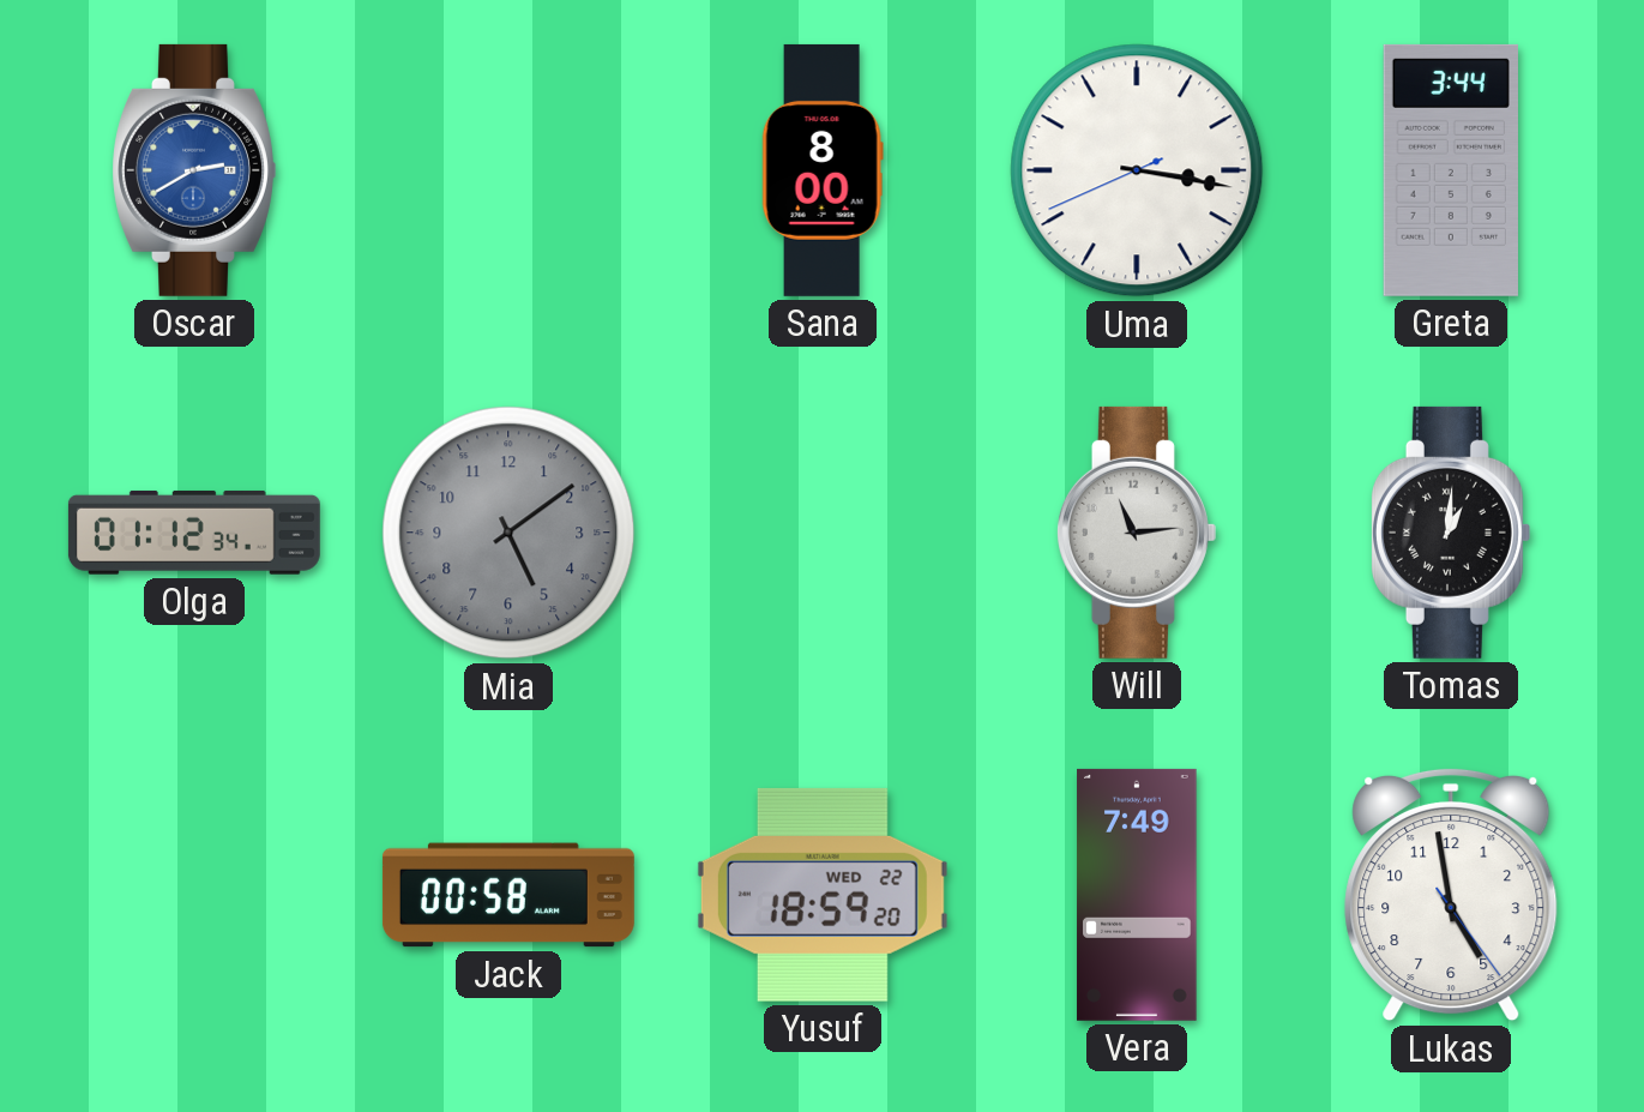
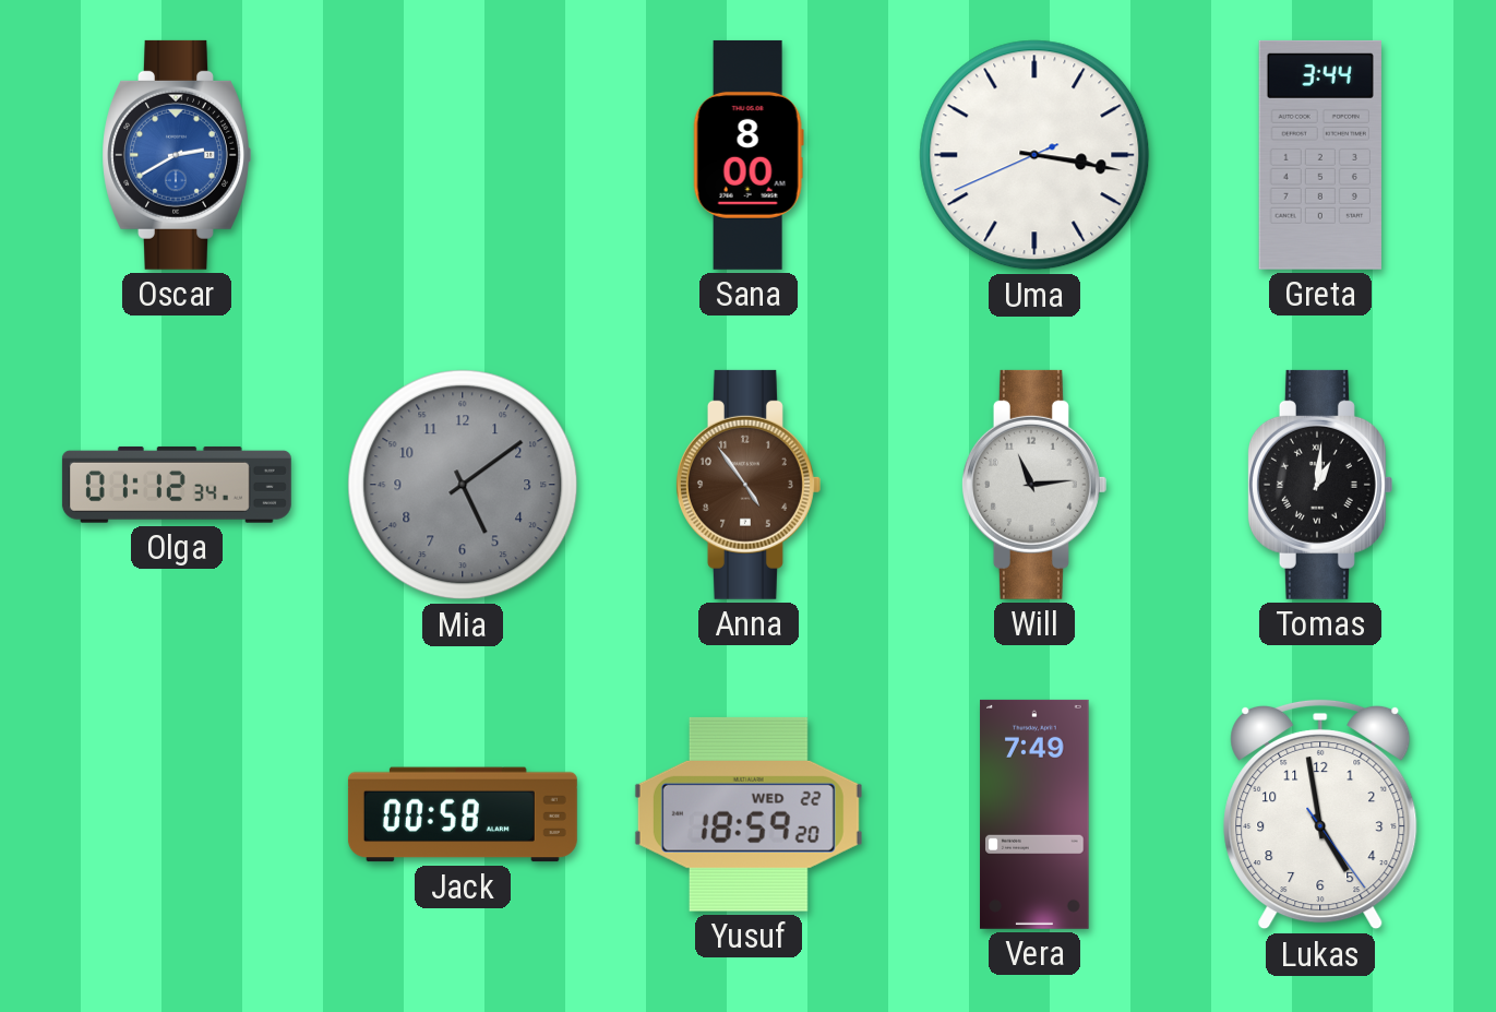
Anna: none -> 4:54
